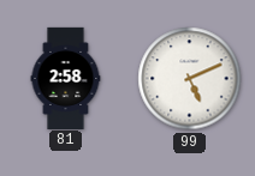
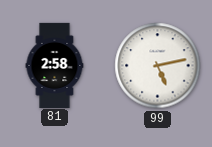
99: 5:11 -> 5:13
